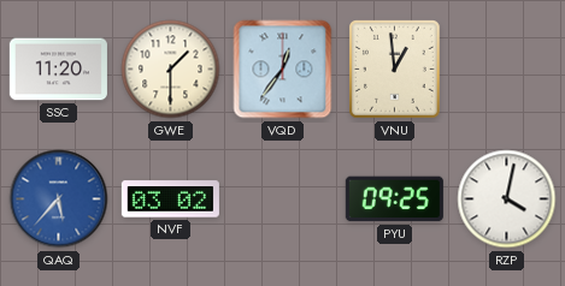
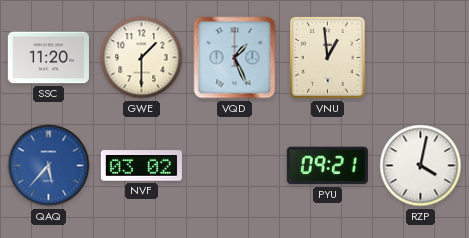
VQD: 12:36 -> 1:26
PYU: 09:25 -> 09:21
